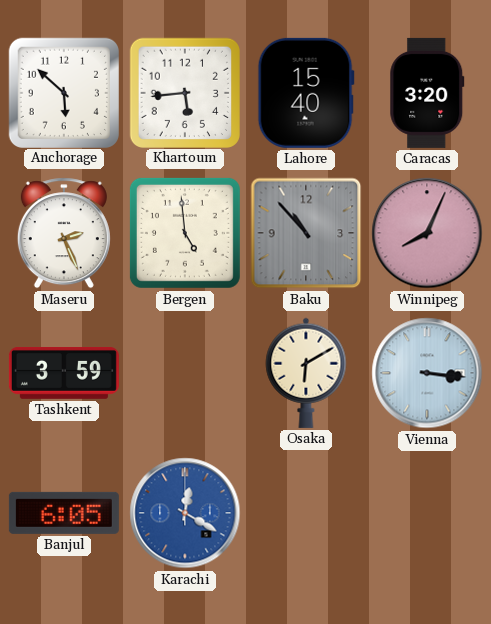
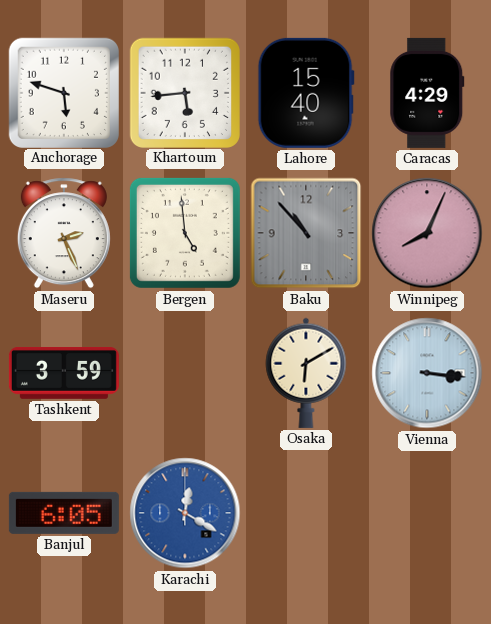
Anchorage: 5:52 -> 5:48
Caracas: 3:20 -> 4:29
